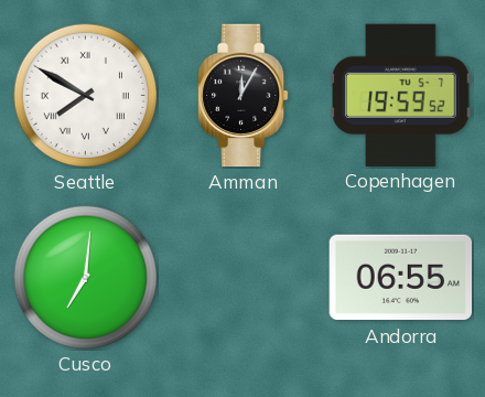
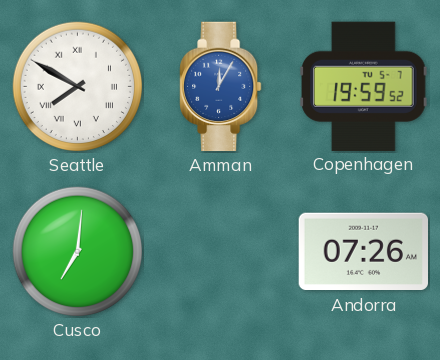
Amman dial: black -> blue
Andorra: 06:55 -> 07:26
